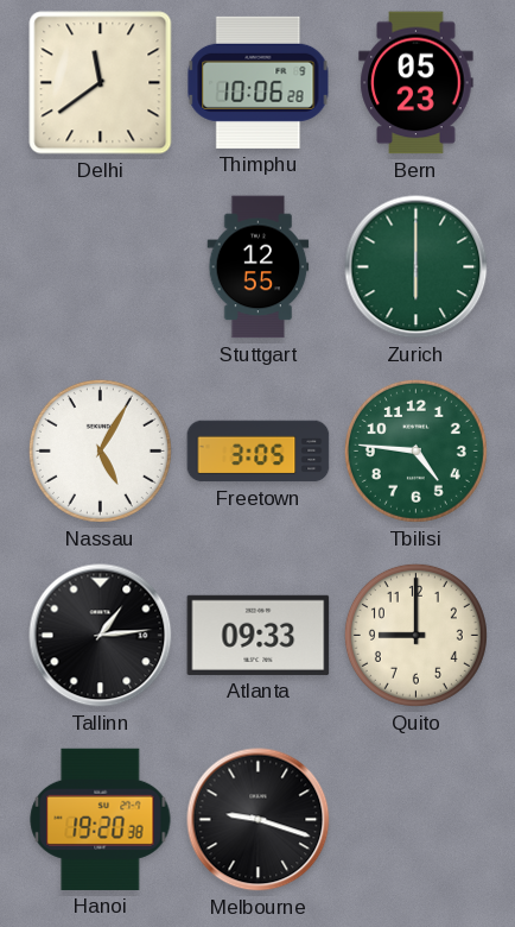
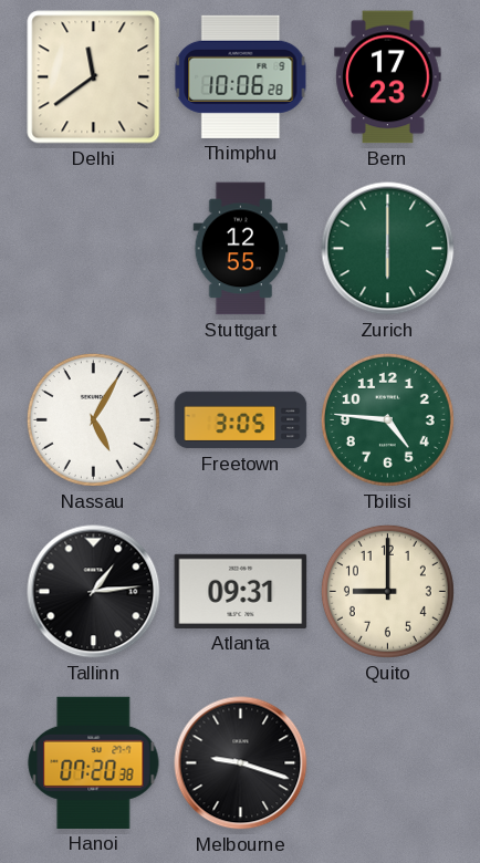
Bern: 05:23 -> 17:23
Atlanta: 09:33 -> 09:31
Hanoi: 19:20 -> 07:20
